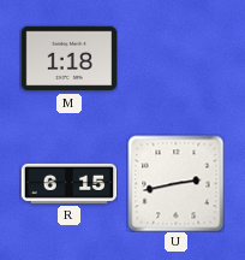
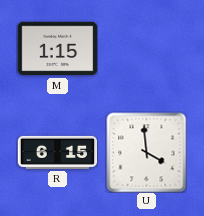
M: 1:18 -> 1:15
U: 2:43 -> 3:59
